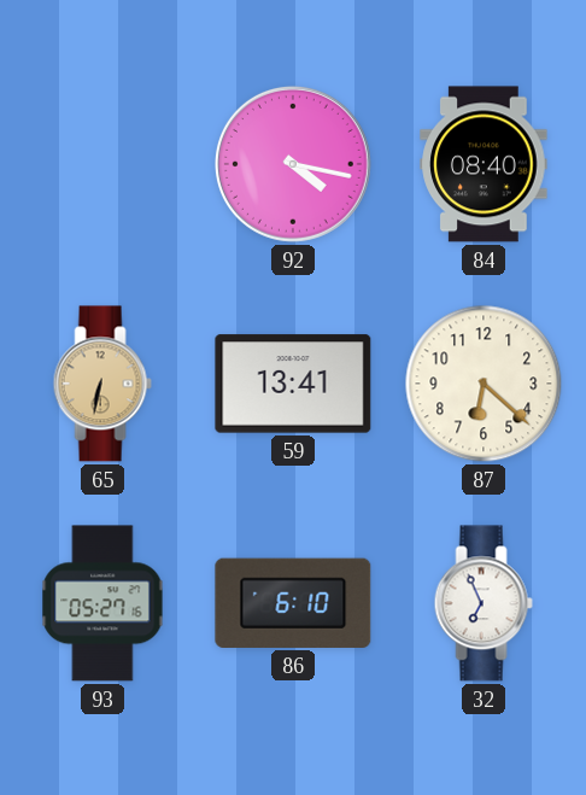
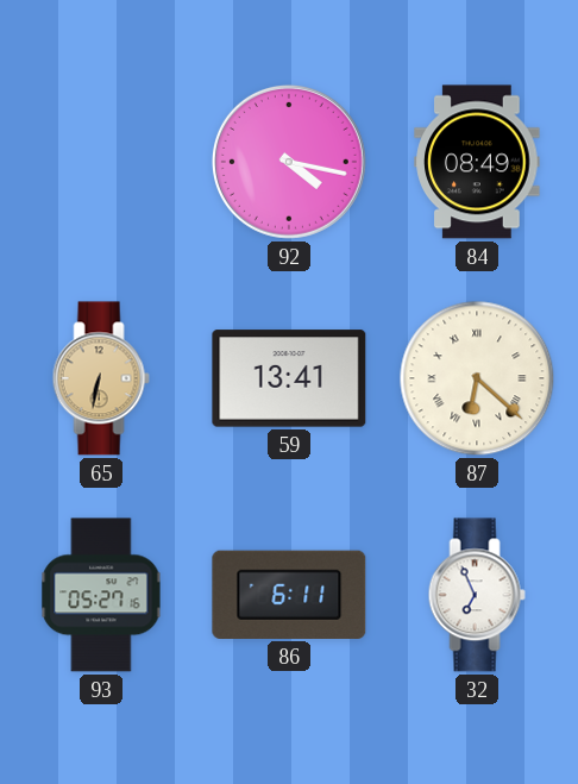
84: 08:40 -> 08:49
87 numerals: Arabic -> Roman
86: 6:10 -> 6:11
